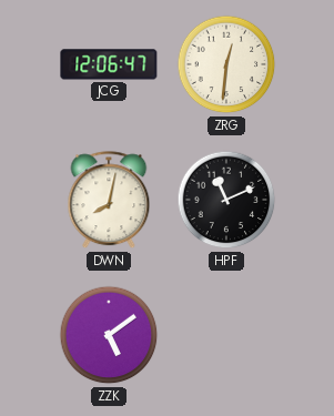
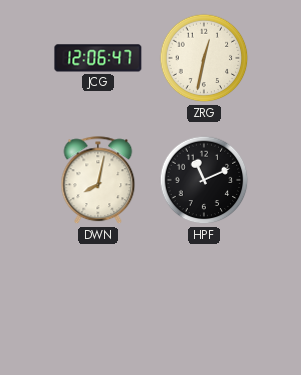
ZRG: 12:31 -> 12:32
ZZK: 5:09 -> none
